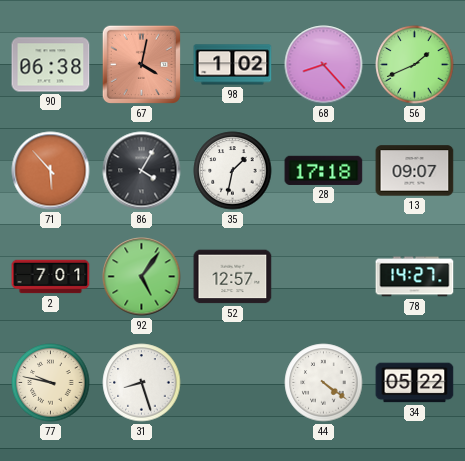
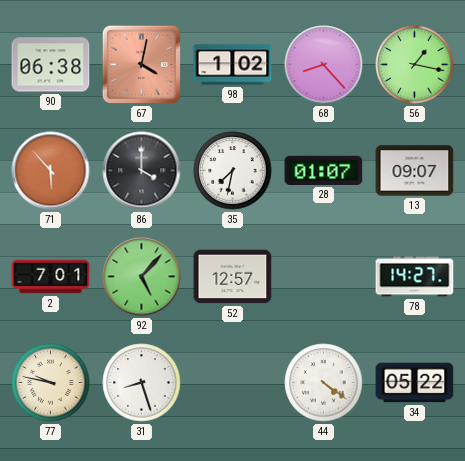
56: 1:41 -> 1:17
86: 4:05 -> 4:00
35: 1:32 -> 7:32
28: 17:18 -> 01:07
92: 5:06 -> 5:07
